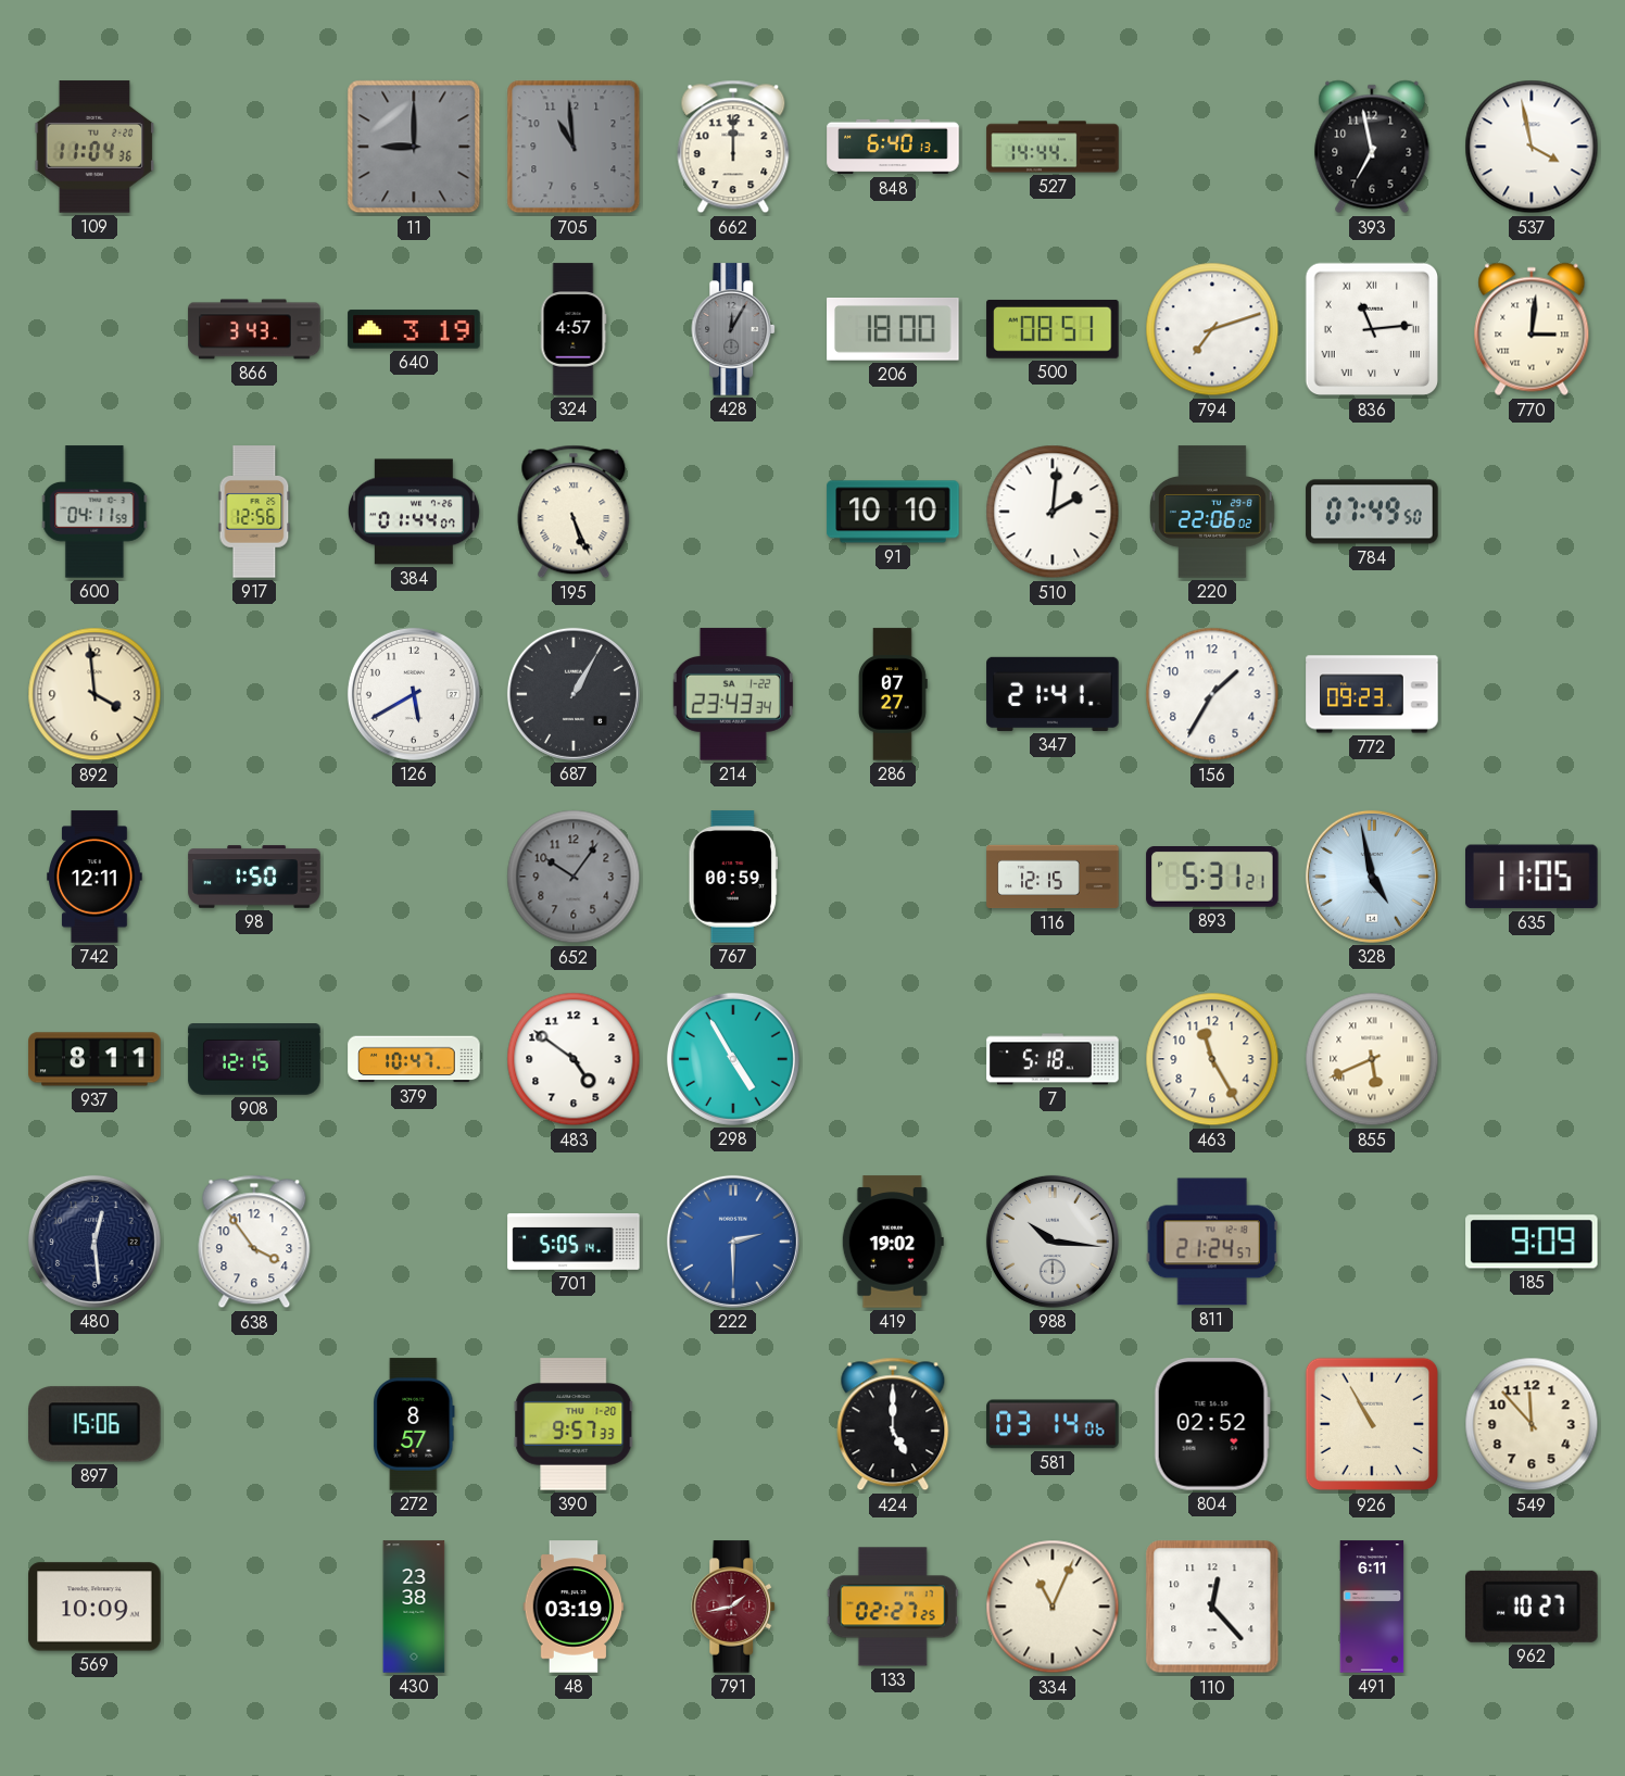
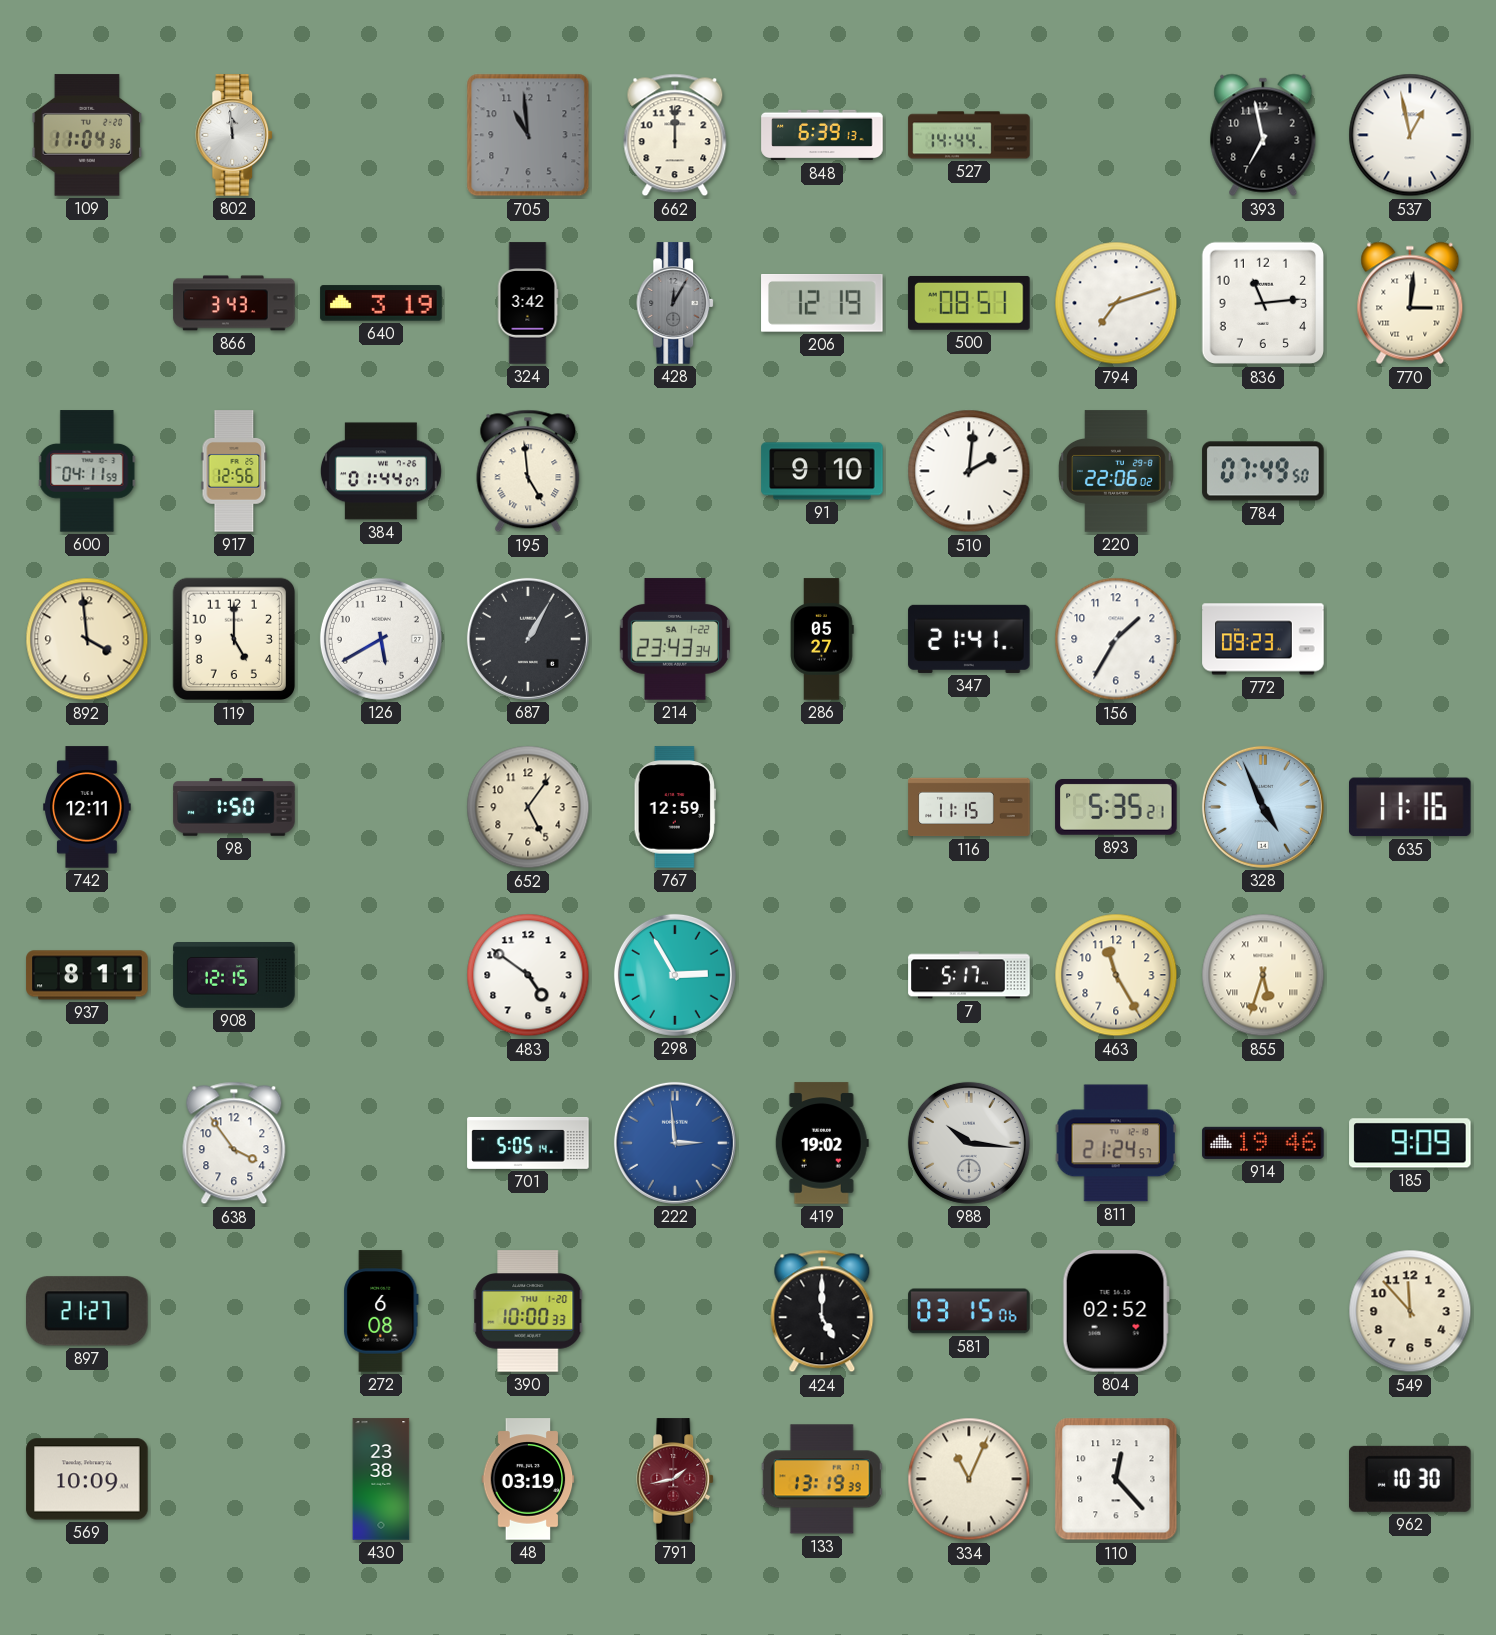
802: none -> 11:59
11: 9:00 -> none
848: 6:40 -> 6:39
537: 3:58 -> 12:58
324: 4:57 -> 3:42
206: 18:00 -> 12:19
836 numerals: Roman -> Arabic
195: 5:26 -> 4:59
91: 10:10 -> 9:10
119: none -> 5:00
286: 07:27 -> 05:27
652: 10:06 -> 5:06
652 dial: grey -> cream
767: 00:59 -> 12:59
116: 12:15 -> 11:15
893: 5:31 -> 5:35
328: 4:58 -> 4:56
635: 11:05 -> 11:16
379: 10:47 -> none
298: 4:55 -> 2:55
7: 5:18 -> 5:17
855: 5:41 -> 5:33
480: 12:29 -> none
222: 2:30 -> 2:59
914: none -> 19:46
897: 15:06 -> 21:27
272: 8:57 -> 6:08
390: 9:57 -> 10:00
581: 03:14 -> 03:15
926: 10:55 -> none
133: 02:27 -> 13:19
491: 6:11 -> none
962: 10:27 -> 10:30
